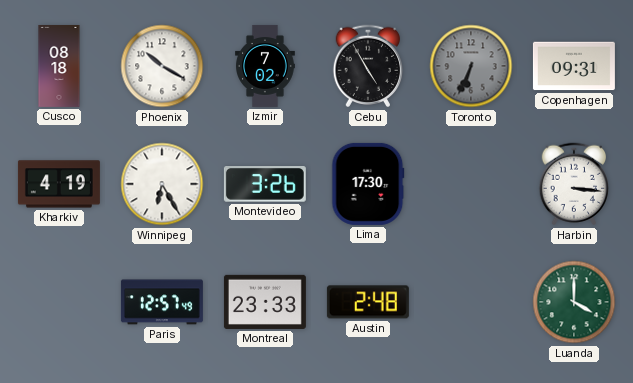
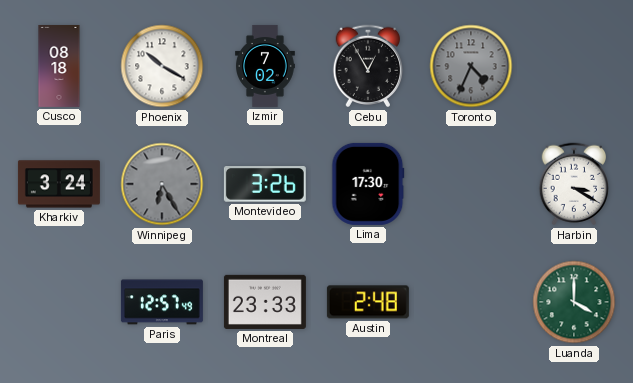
Cebu: 4:55 -> 12:55
Toronto: 6:34 -> 4:34
Copenhagen: 09:31 -> none
Kharkiv: 4:19 -> 3:24
Winnipeg dial: white -> grey
Harbin: 3:16 -> 3:20
